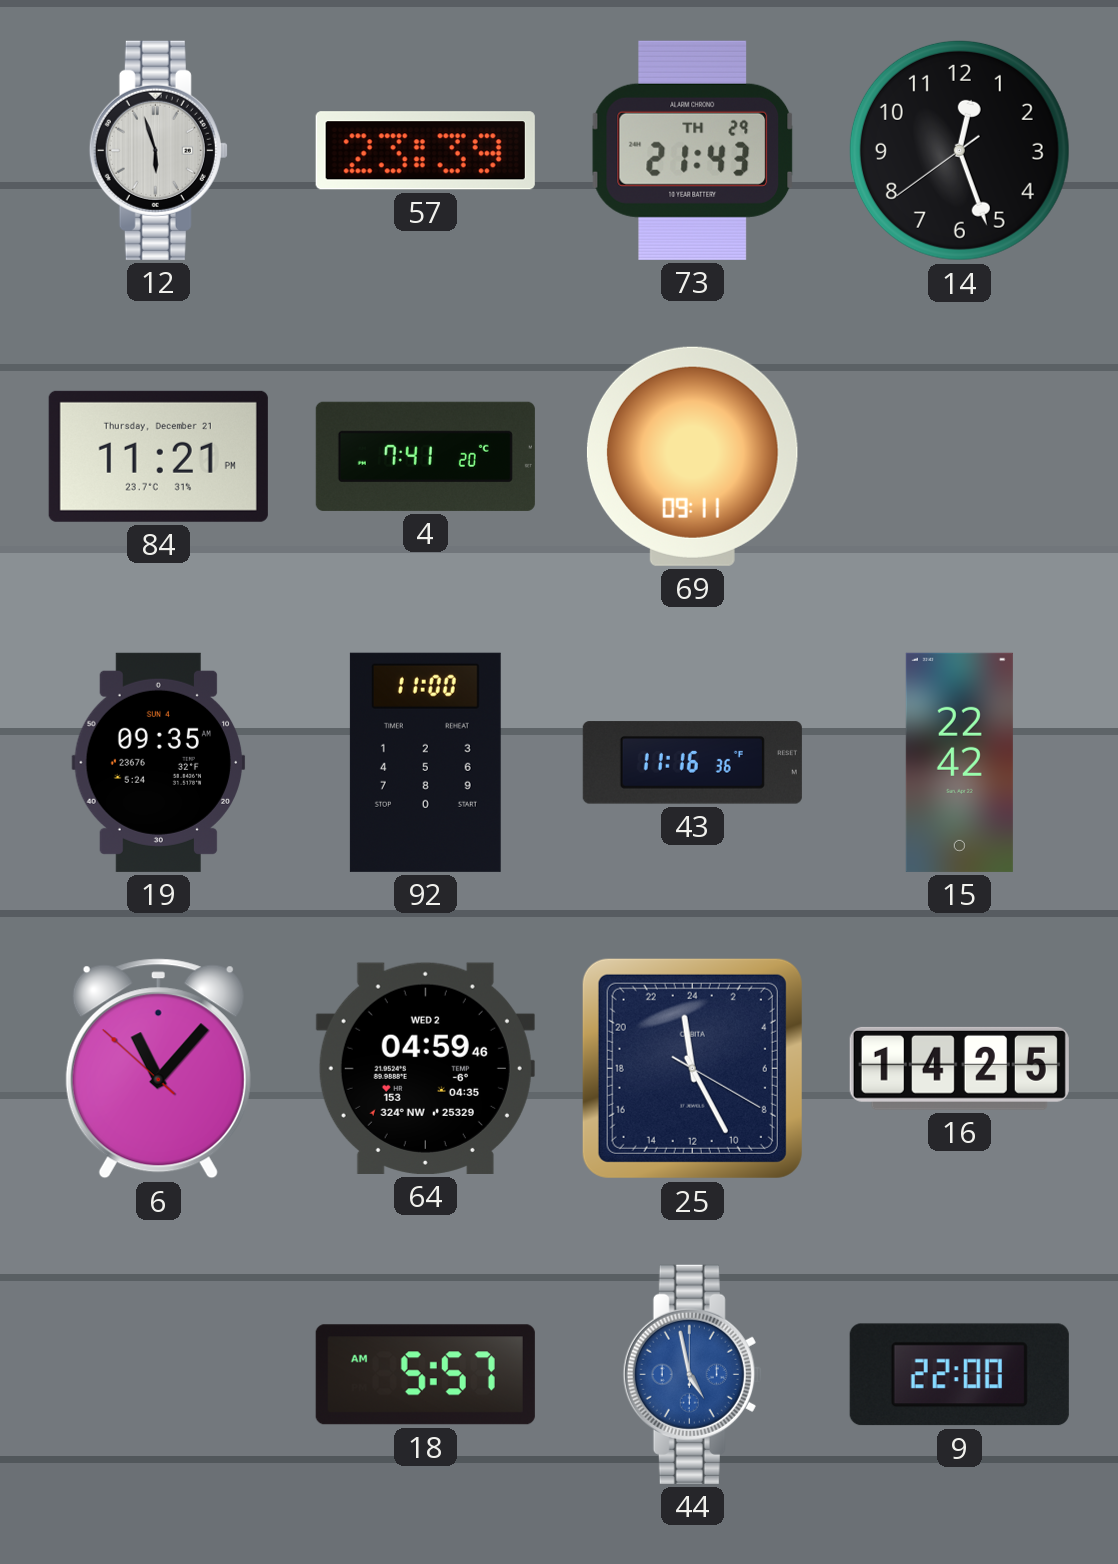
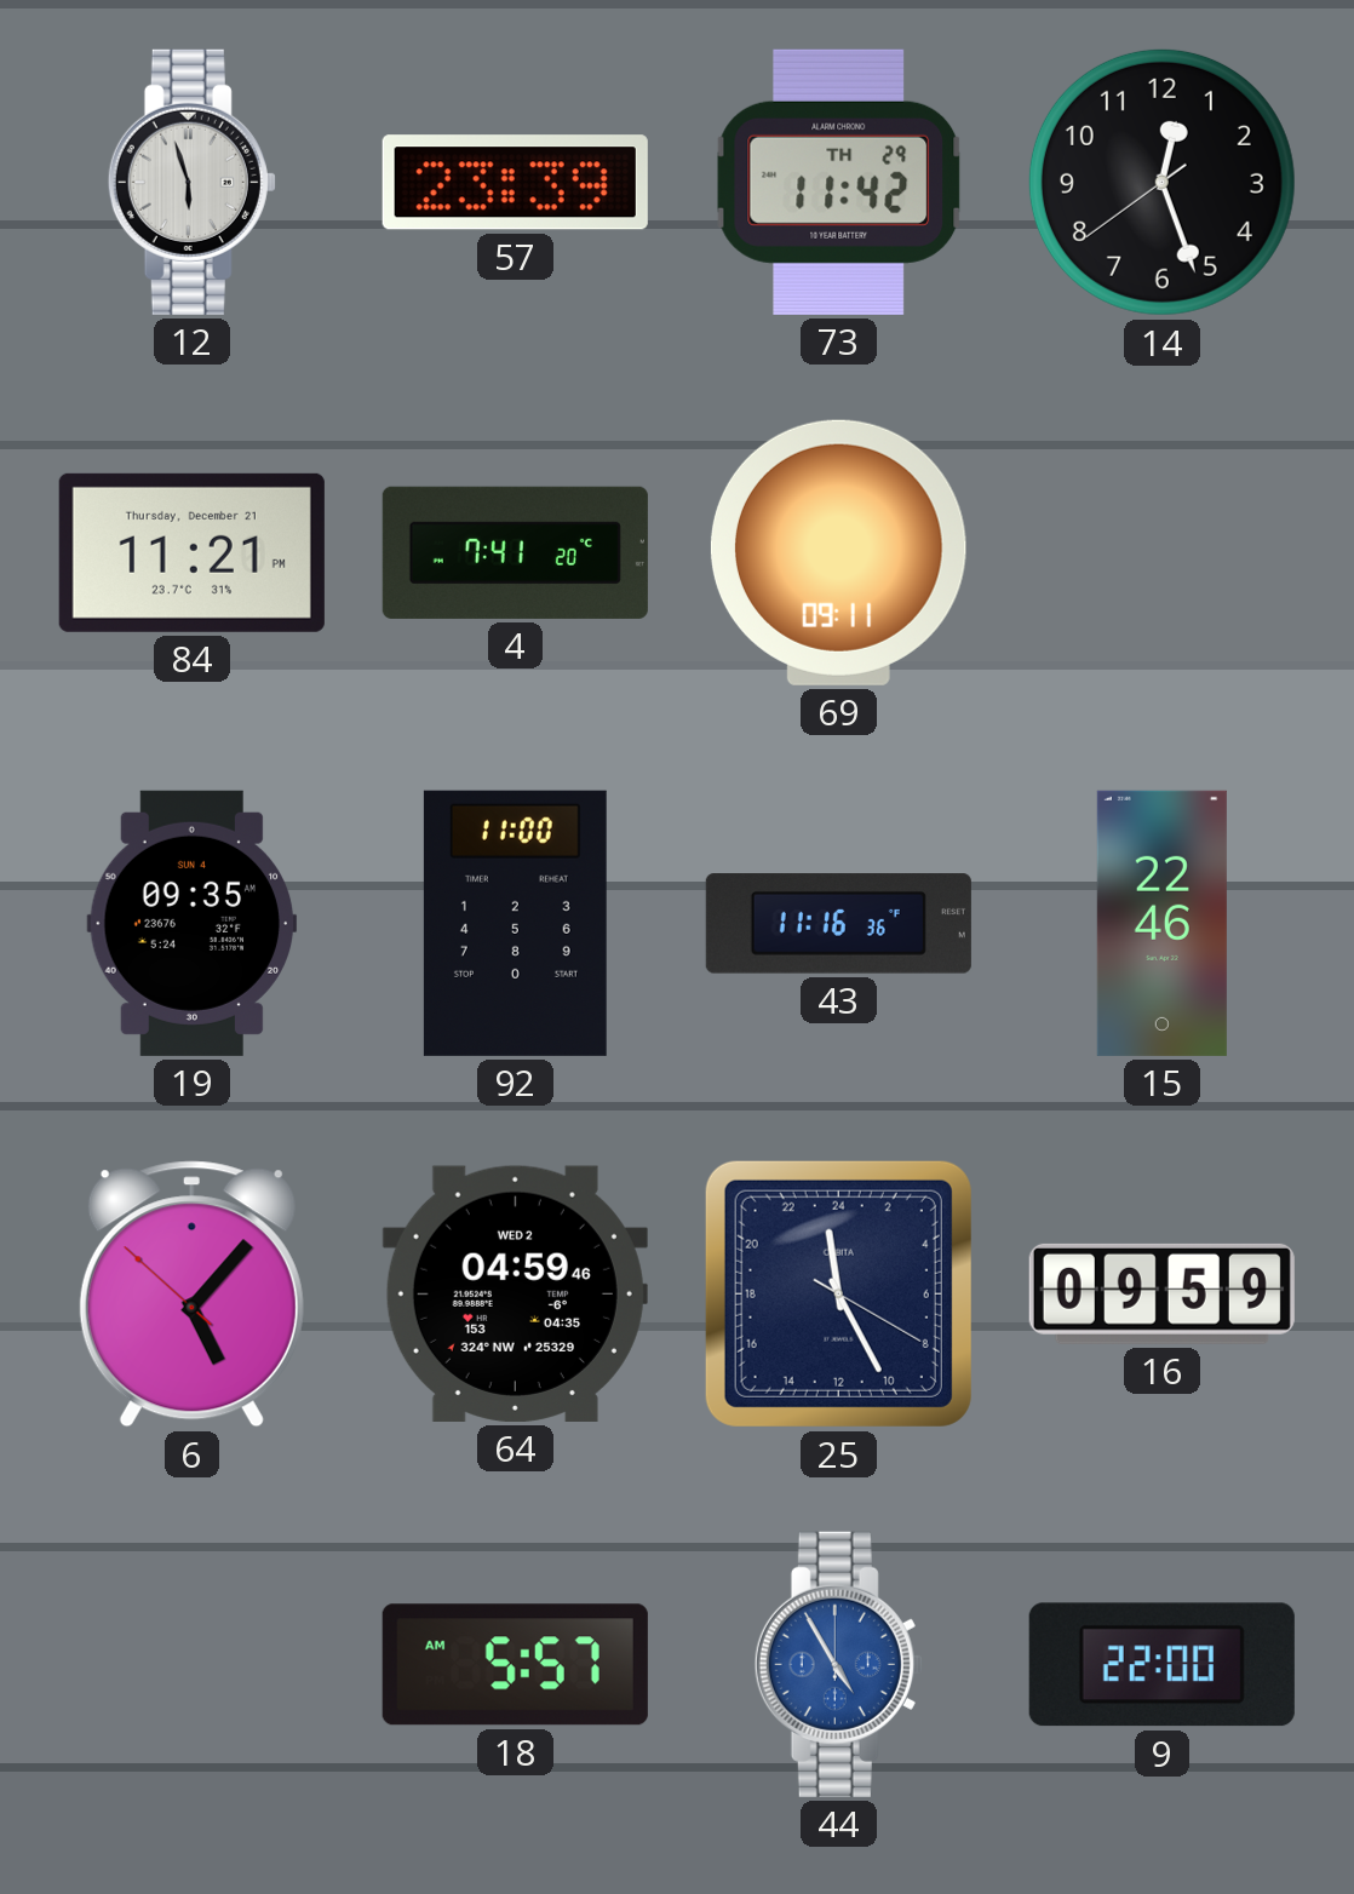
73: 21:43 -> 11:42
15: 22:42 -> 22:46
6: 11:06 -> 5:06
16: 14:25 -> 09:59
44: 4:58 -> 4:55
